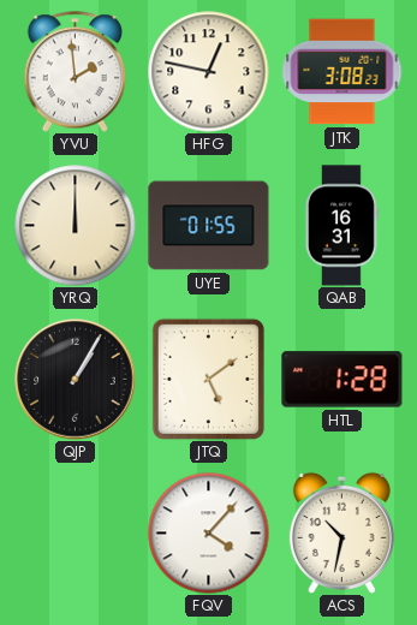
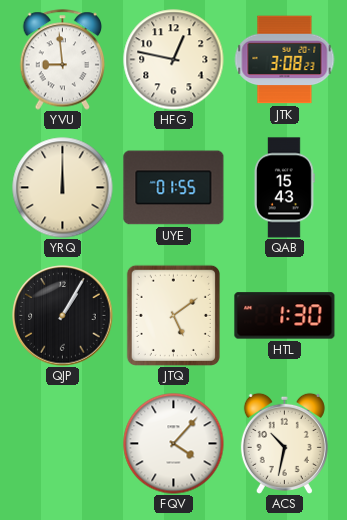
YVU: 1:59 -> 8:59
QAB: 16:31 -> 15:43
HTL: 1:28 -> 1:30
